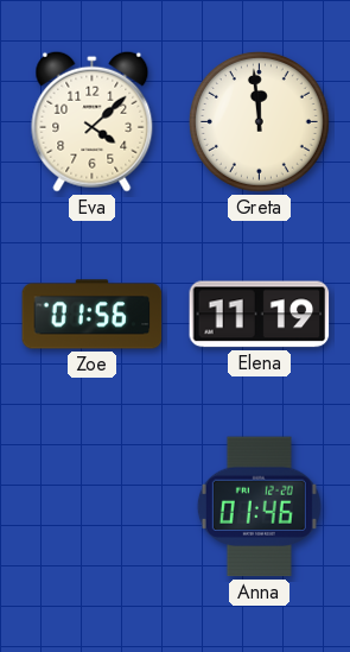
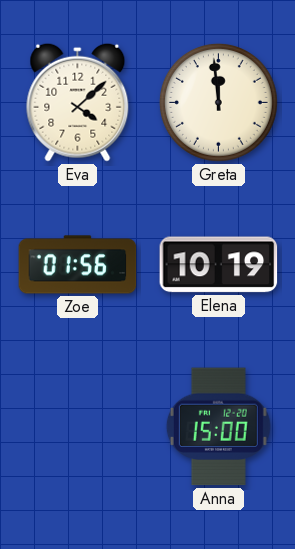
Elena: 11:19 -> 10:19
Anna: 01:46 -> 15:00
